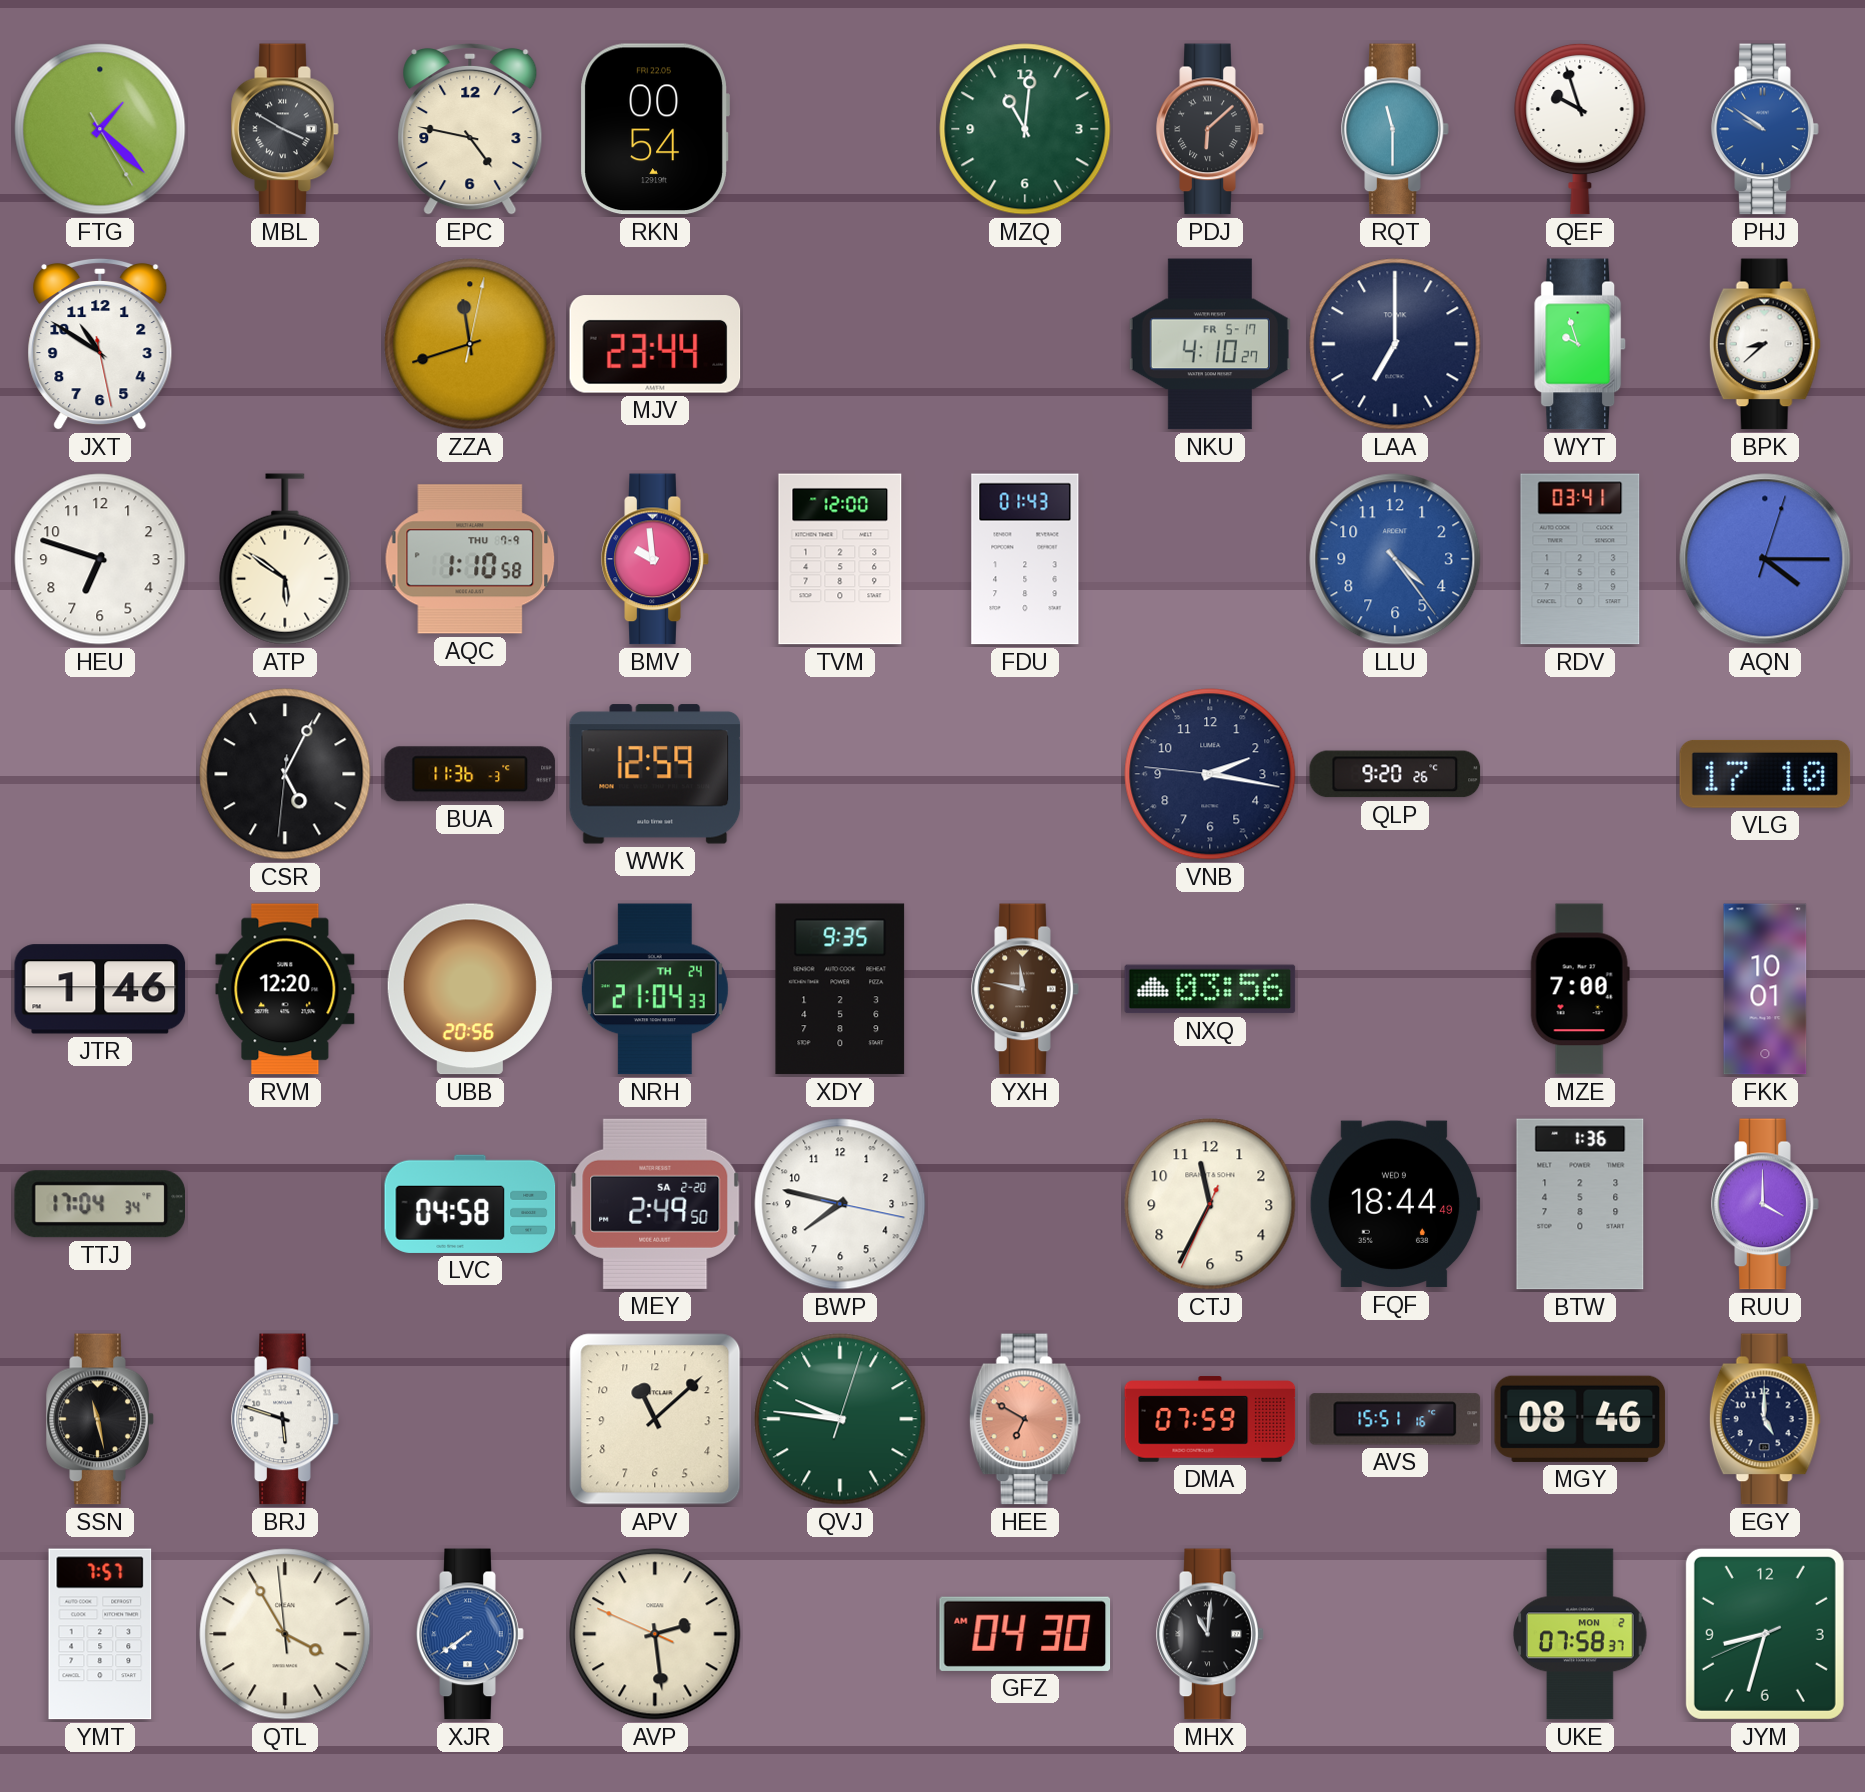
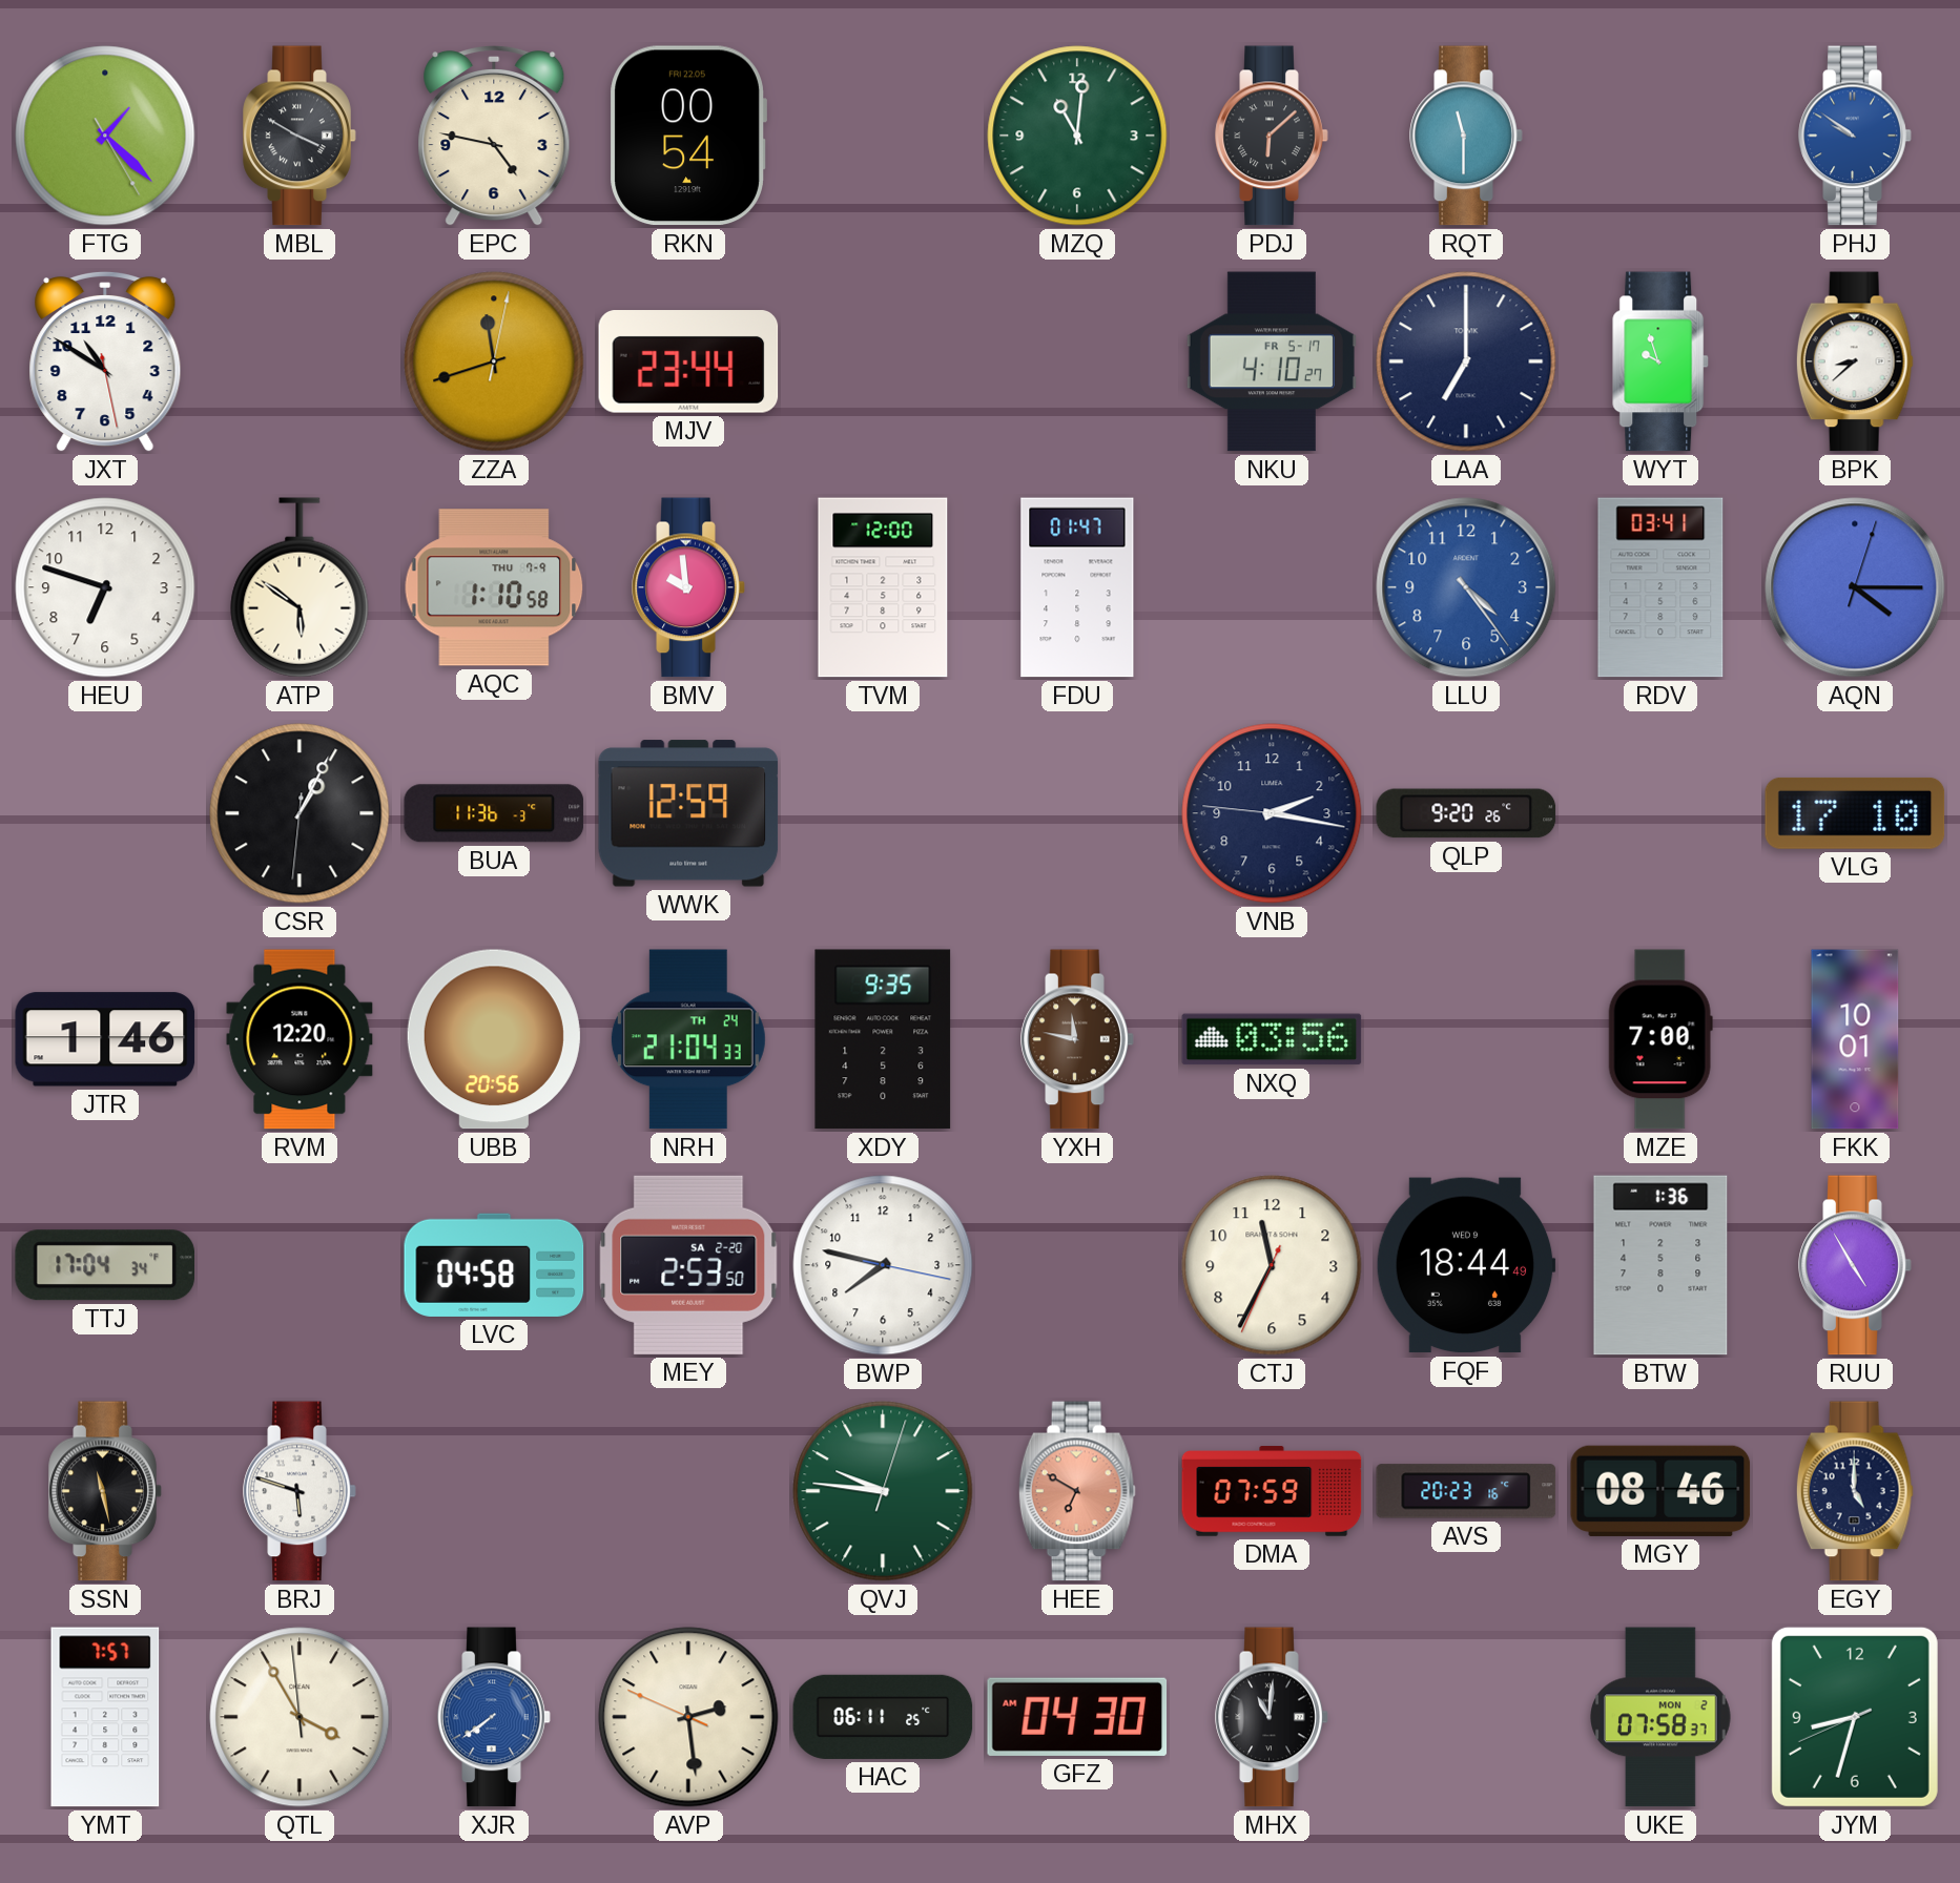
QEF: 9:57 -> none
FDU: 01:43 -> 01:47
CSR: 5:04 -> 1:04
MEY: 2:49 -> 2:53
RUU: 4:00 -> 4:55
APV: 11:08 -> none
AVS: 15:51 -> 20:23
HAC: none -> 06:11
